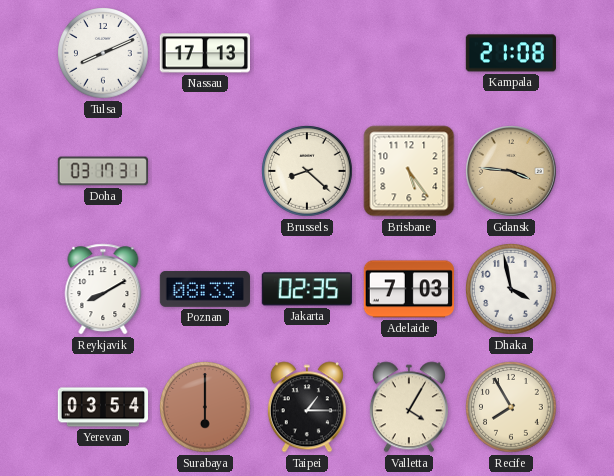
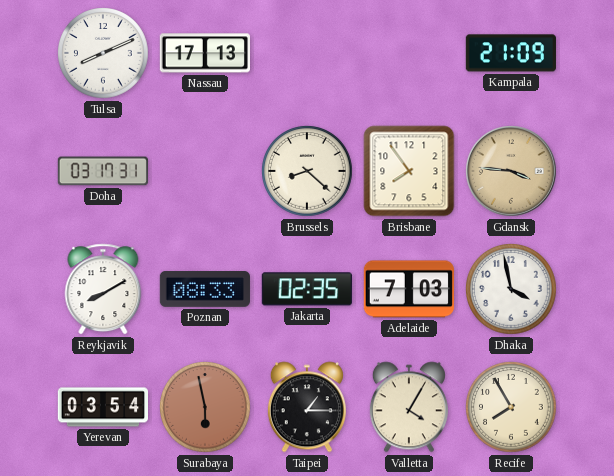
Kampala: 21:08 -> 21:09
Brisbane: 5:24 -> 7:54
Surabaya: 6:00 -> 5:58
